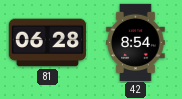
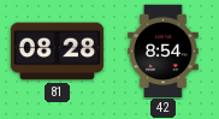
81: 06:28 -> 08:28
